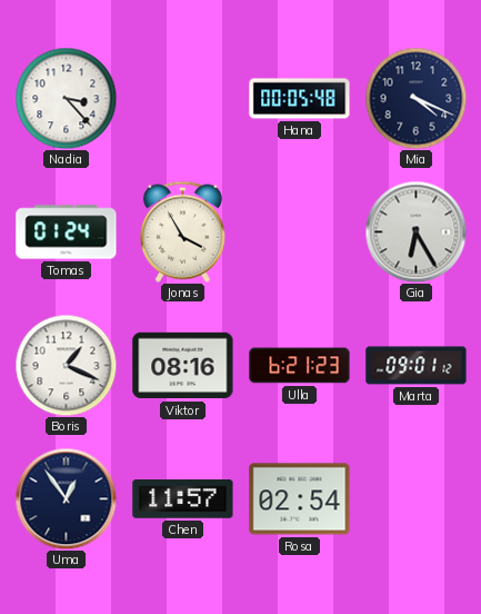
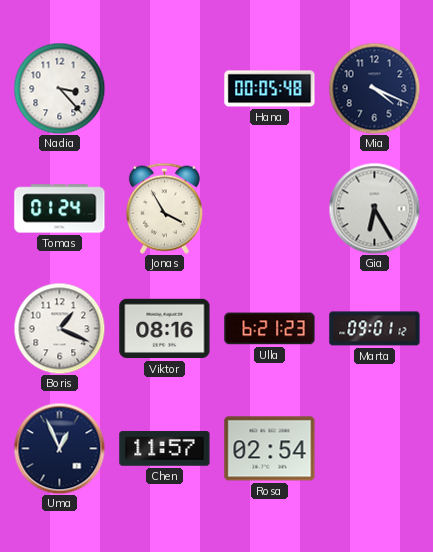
Uma: 12:54 -> 12:56
